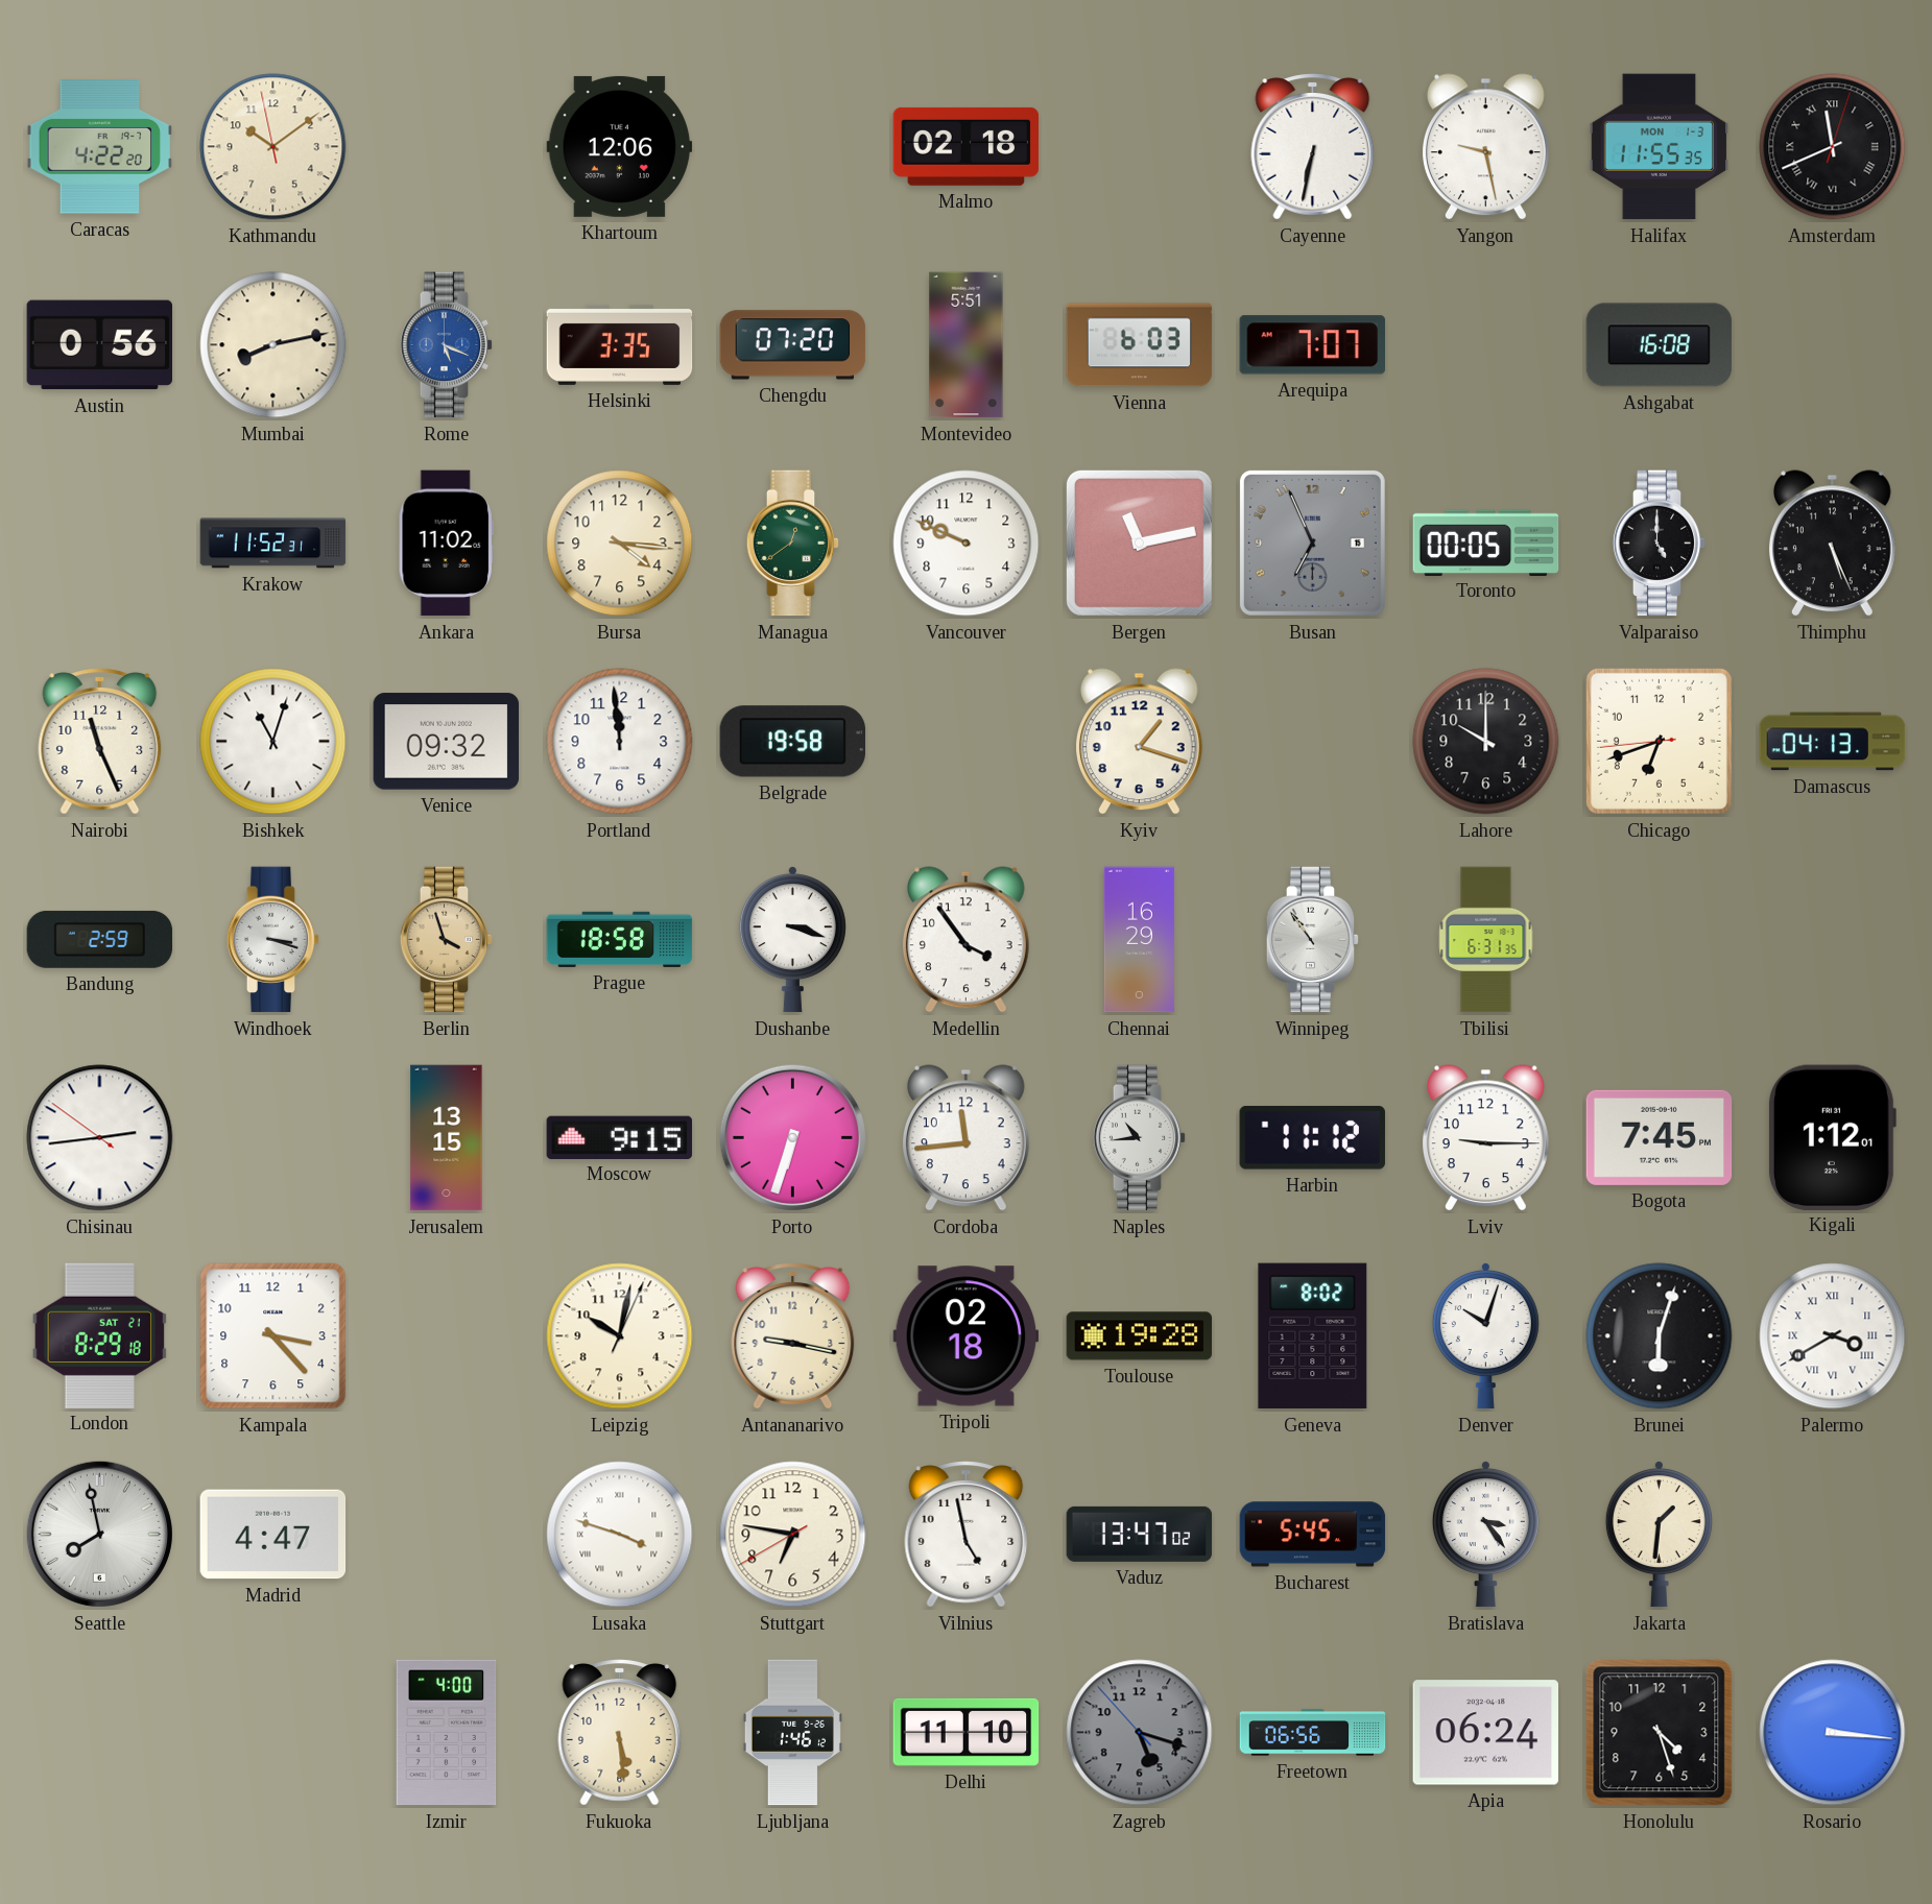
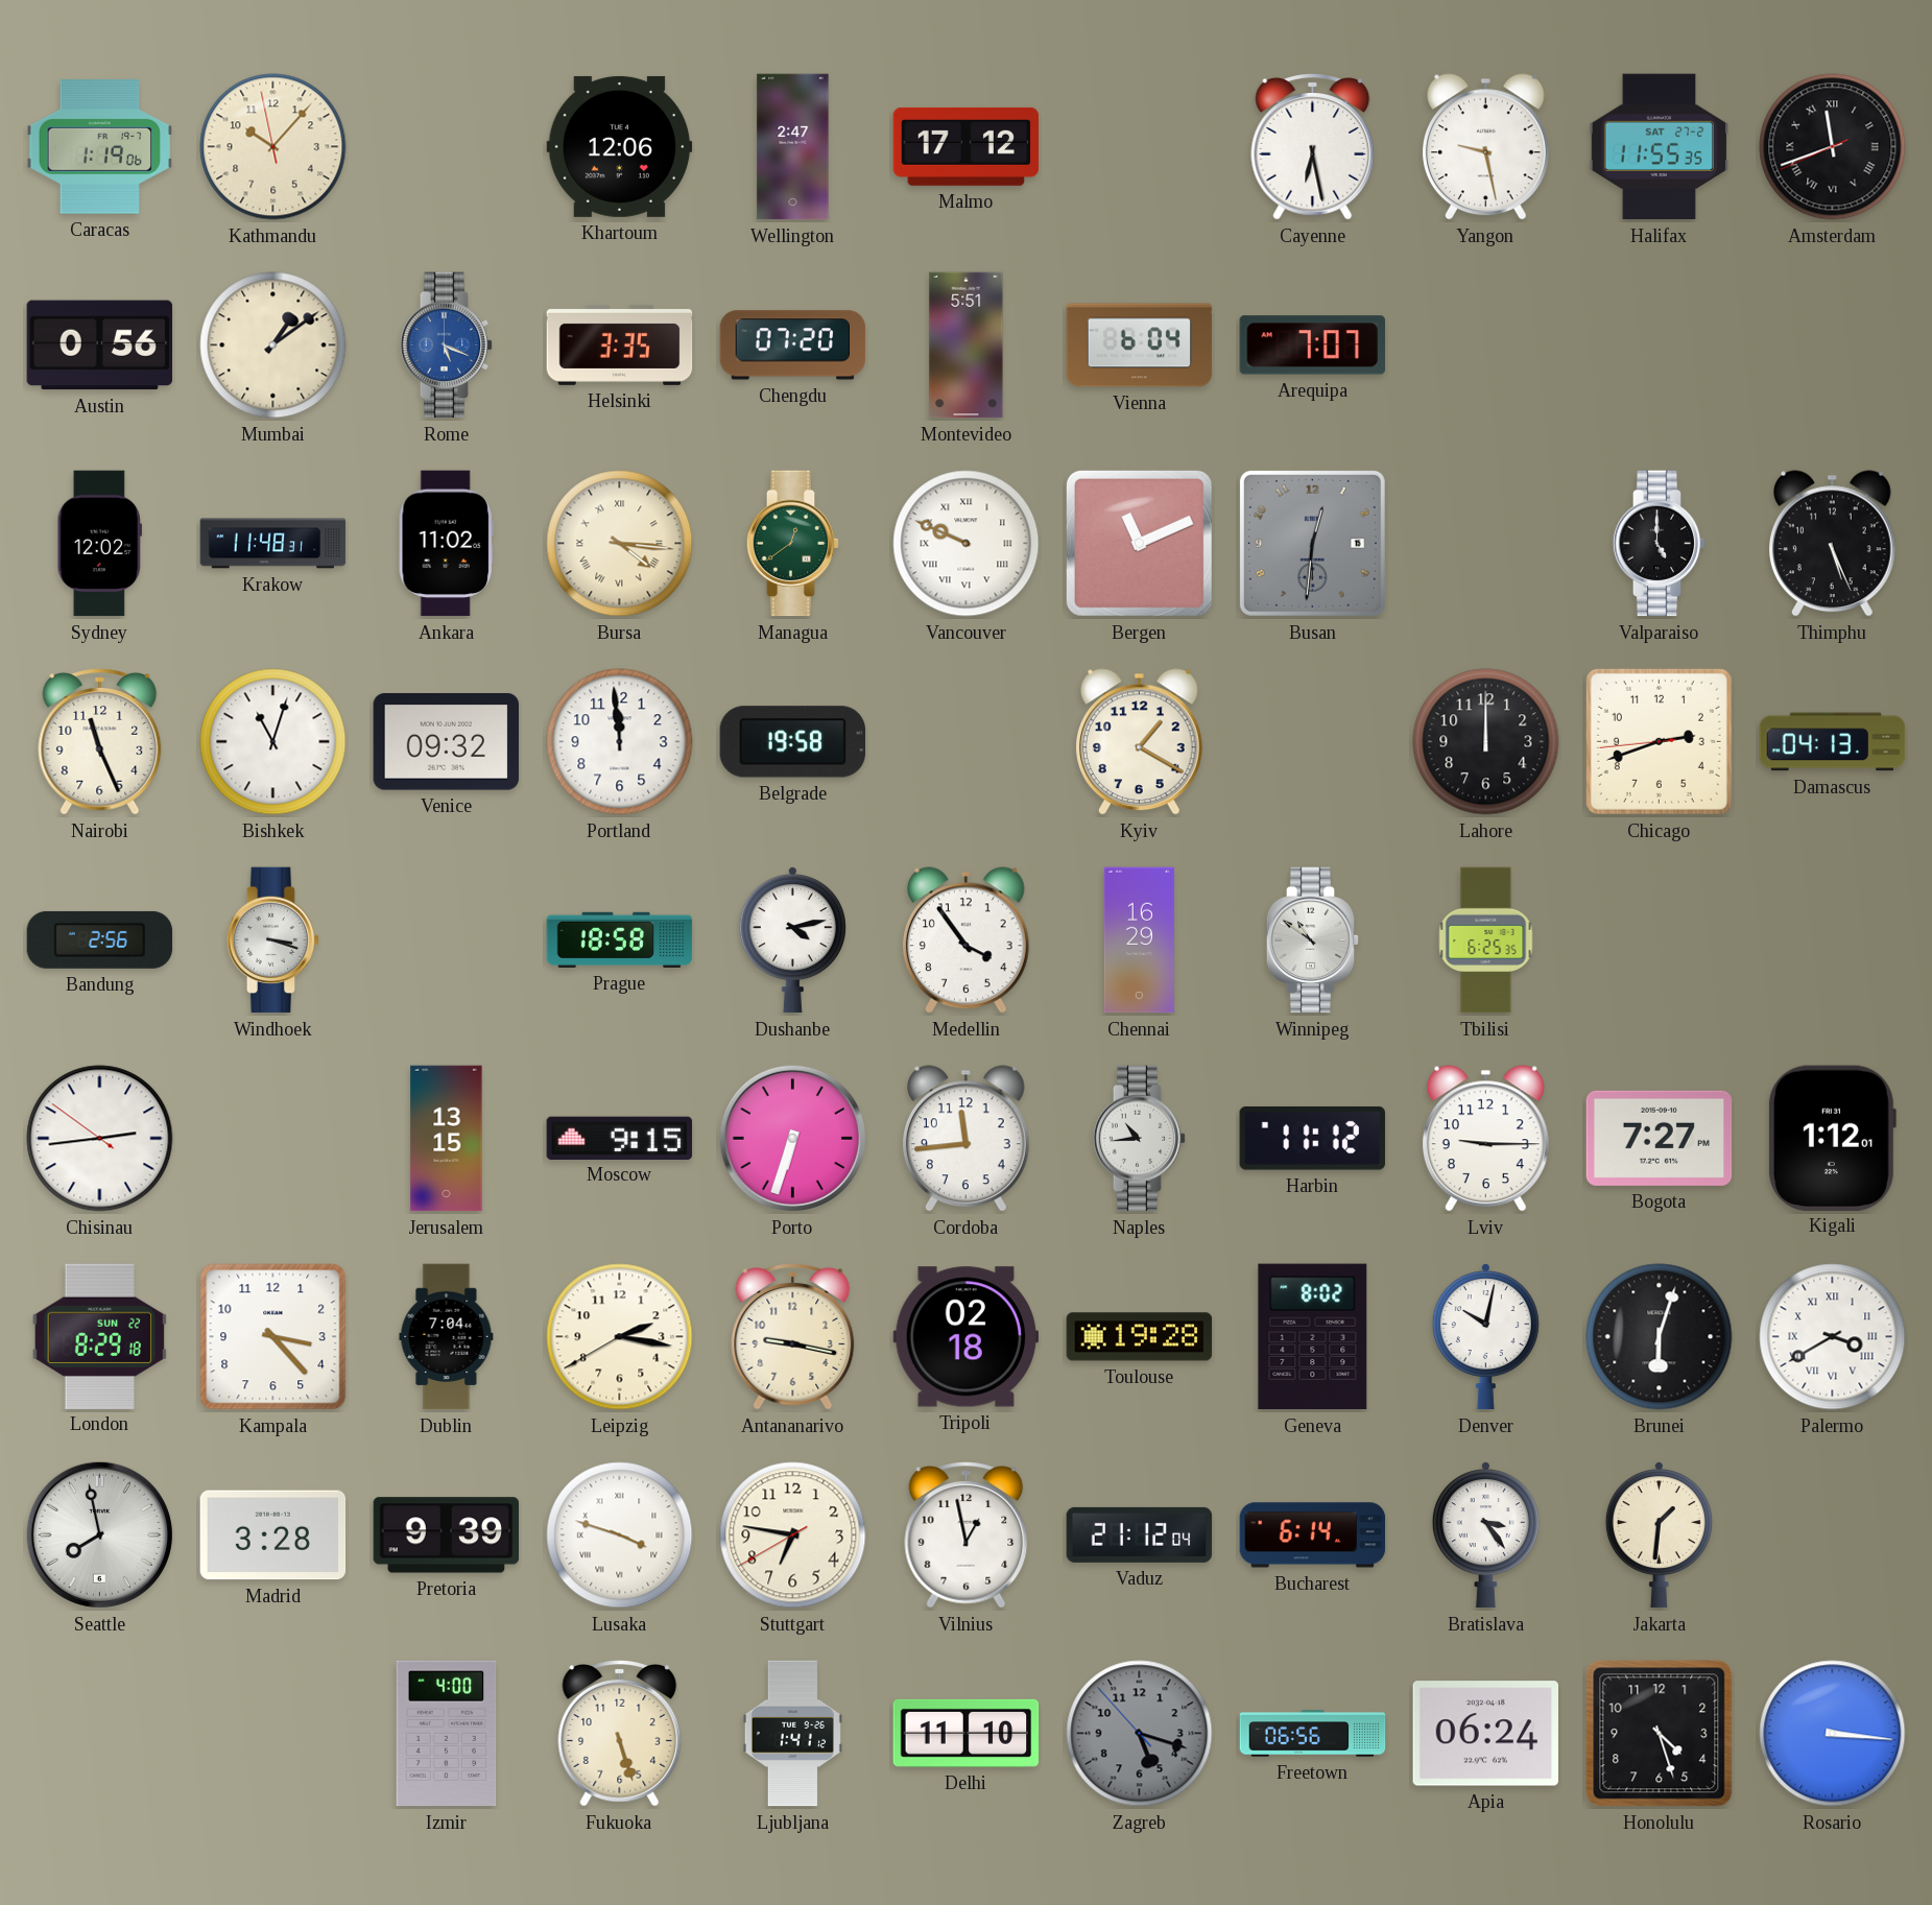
Caracas: 4:22 -> 1:19
Kathmandu: 10:08 -> 10:06
Wellington: none -> 2:47
Malmo: 02:18 -> 17:12
Cayenne: 6:32 -> 6:28
Halifax date: MON 1-3 -> SAT 27-2
Amsterdam: 11:41:03 -> 11:41:41
Mumbai: 8:13 -> 1:09
Vienna: 6:03 -> 6:04
Ashgabat: 16:08 -> none
Sydney: none -> 12:02
Krakow: 11:52 -> 11:48
Bursa numerals: Arabic -> Roman
Vancouver numerals: Arabic -> Roman
Bergen: 11:13 -> 11:11
Busan: 6:56 -> 12:31
Toronto: 00:05 -> none
Kyiv: 1:18 -> 1:20
Lahore: 10:00 -> 12:00
Chicago: 6:41 -> 2:41
Bandung: 2:59 -> 2:56
Berlin: 3:57 -> none
Dushanbe: 3:18 -> 4:13
Winnipeg: 10:54 -> 10:51
Tbilisi: 6:31 -> 6:25
Bogota: 7:45 -> 7:27
London date: SAT 21 -> SUN 22
Dublin: none -> 7:04
Leipzig: 10:02 -> 2:16
Denver: 10:03 -> 10:02
Madrid: 4:47 -> 3:28
Pretoria: none -> 9:39
Vilnius: 4:58 -> 12:58
Vaduz: 13:47 -> 21:12
Bucharest: 5:45 -> 6:14
Fukuoka: 5:29 -> 5:27
Ljubljana: 1:46 -> 1:41
